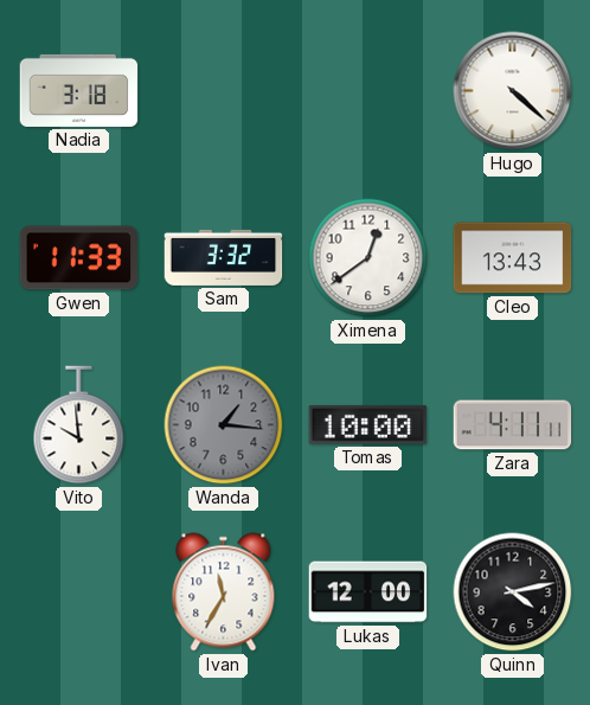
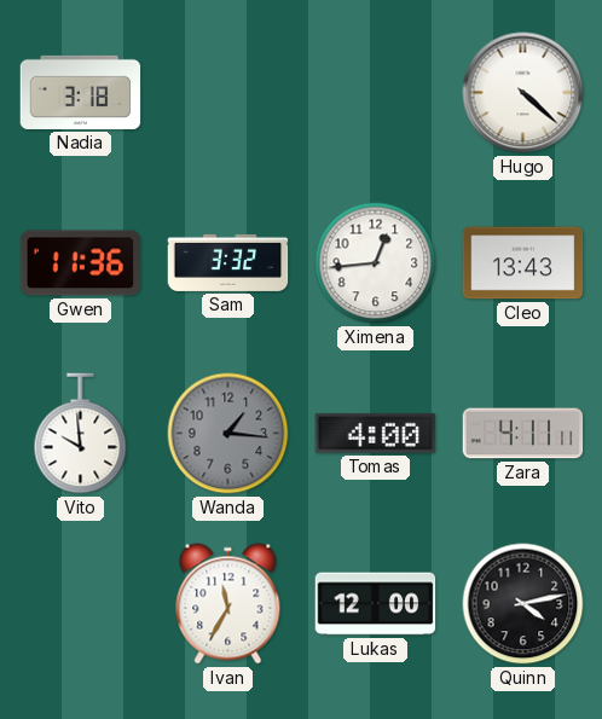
Gwen: 11:33 -> 11:36
Ximena: 12:39 -> 12:44
Tomas: 10:00 -> 4:00
